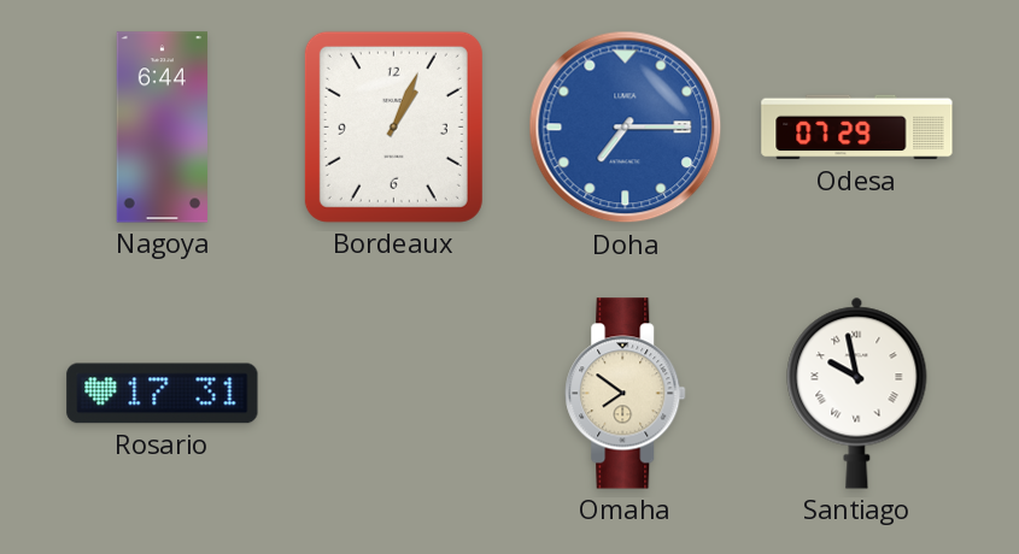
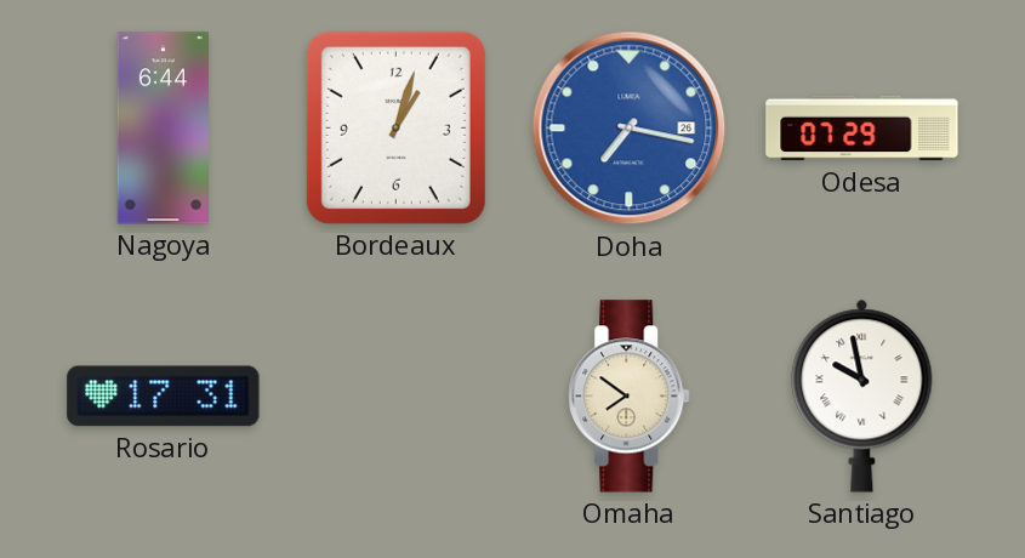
Bordeaux: 1:04 -> 1:03
Doha: 7:15 -> 7:17
